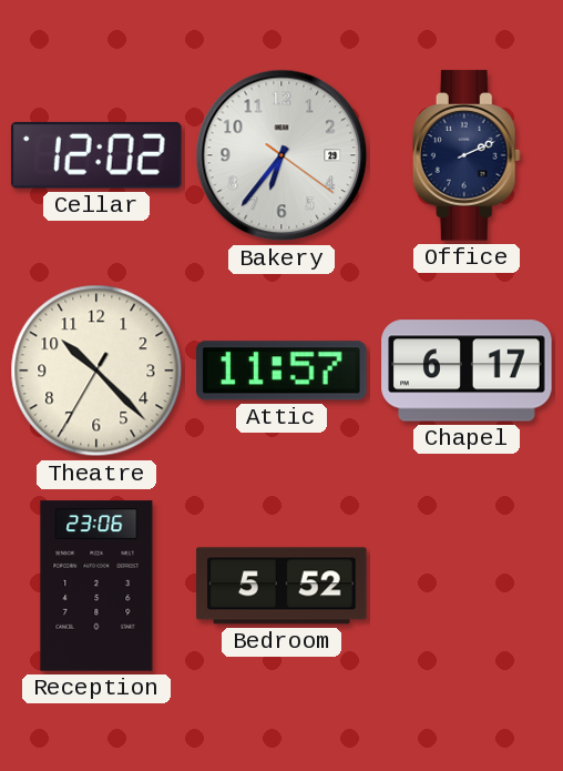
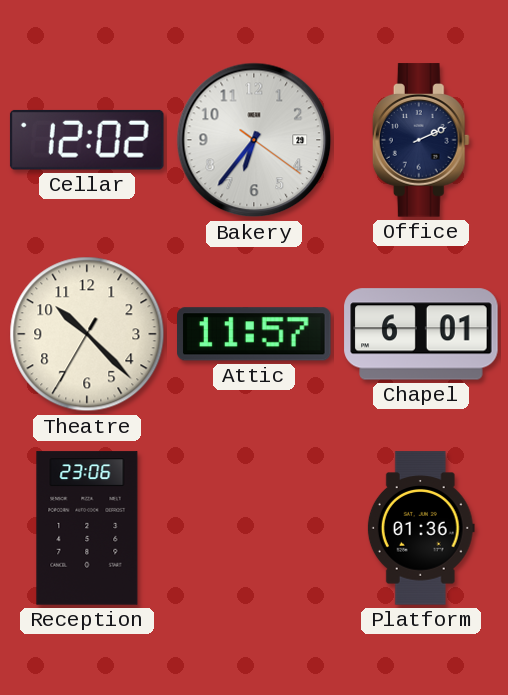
Chapel: 6:17 -> 6:01
Bedroom: 5:52 -> none
Platform: none -> 01:36
